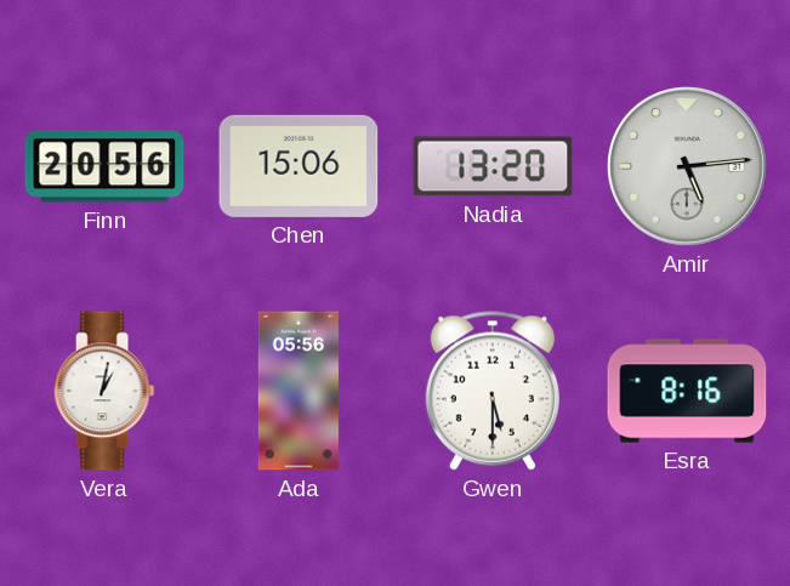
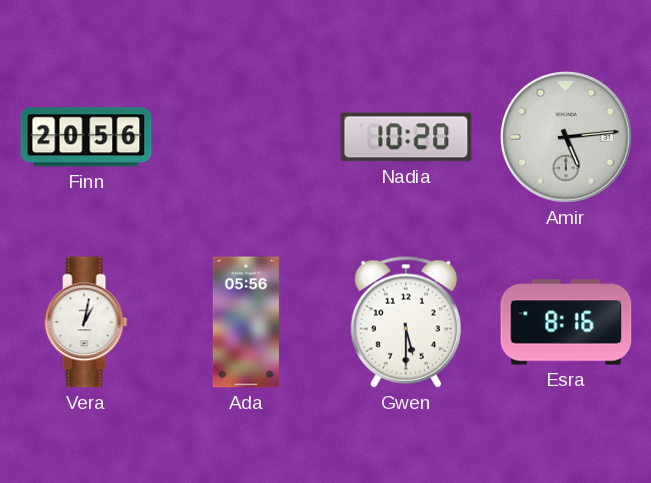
Chen: 15:06 -> none
Nadia: 13:20 -> 10:20
